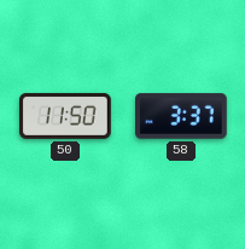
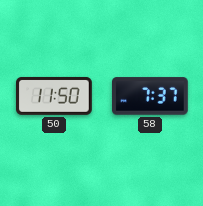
58: 3:37 -> 7:37
